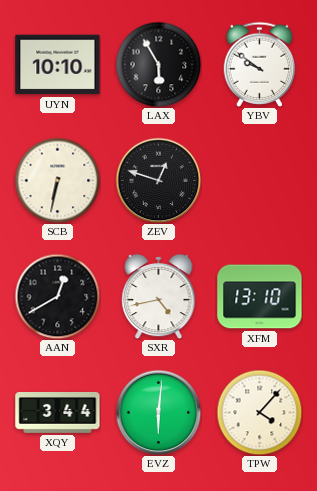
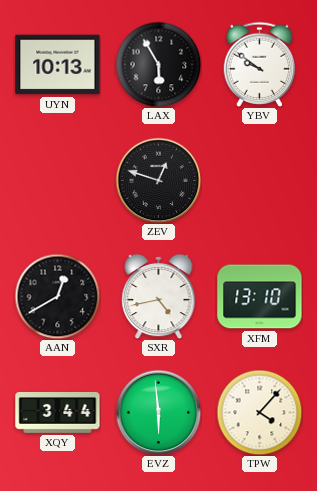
UYN: 10:10 -> 10:13
SCB: 6:32 -> none
EVZ: 6:01 -> 5:59
